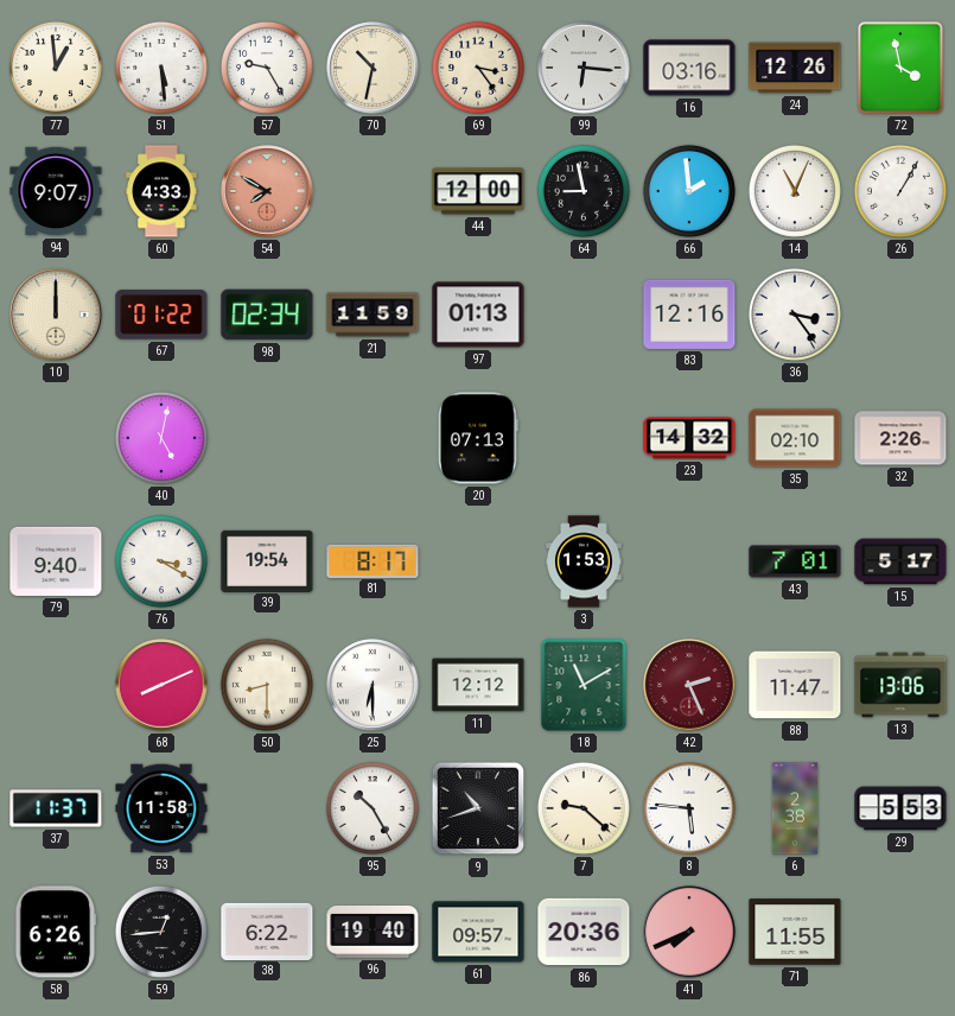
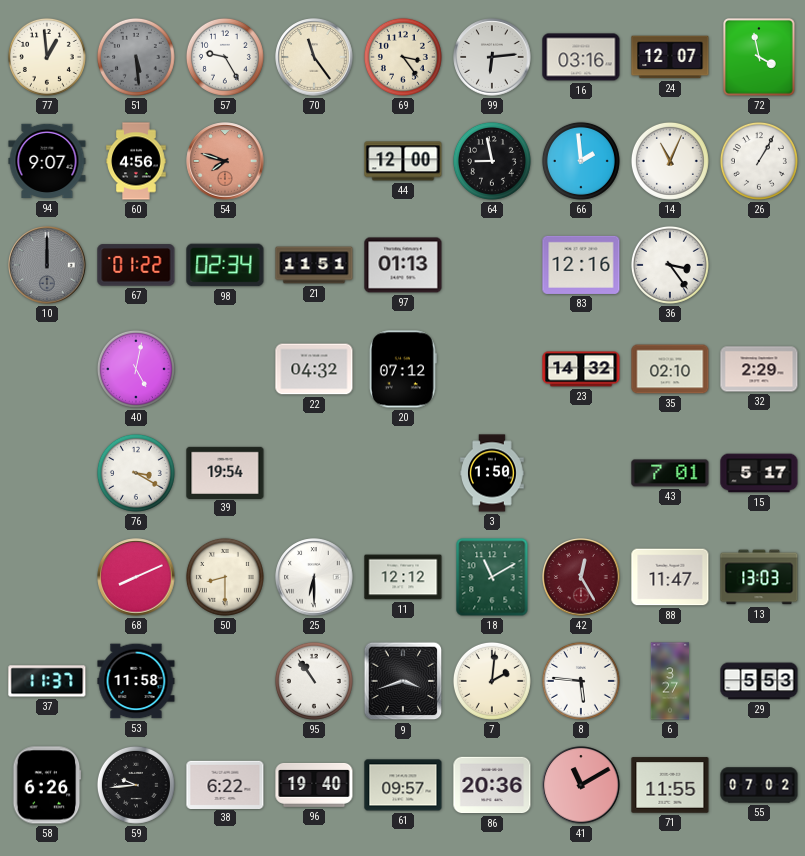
51 dial: white -> grey
70: 10:32 -> 11:24
99: 6:16 -> 6:14
24: 12:26 -> 12:07
60: 4:33 -> 4:56
54: 7:50 -> 7:48
10 dial: cream -> grey
21: 11:59 -> 11:51
22: none -> 04:32
20: 07:13 -> 07:12
32: 2:26 -> 2:29
79: 9:40 -> none
81: 8:17 -> none
3: 1:53 -> 1:50
42: 2:26 -> 12:25
13: 13:06 -> 13:03
95: 10:25 -> 10:54
9: 10:42 -> 3:42
7: 9:22 -> 2:01
6: 2:38 -> 3:27
59: 12:44 -> 9:44
41: 7:41 -> 11:10
55: none -> 07:02
